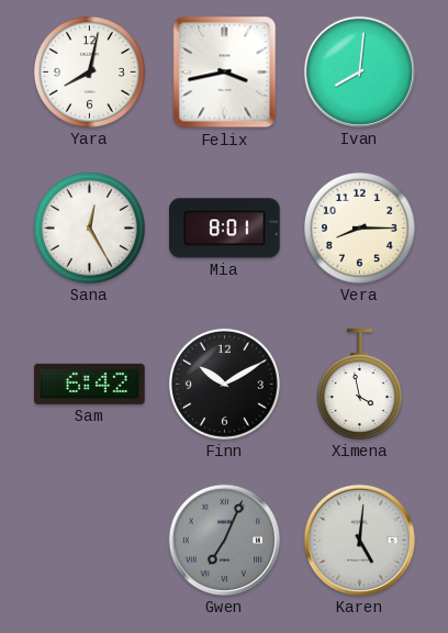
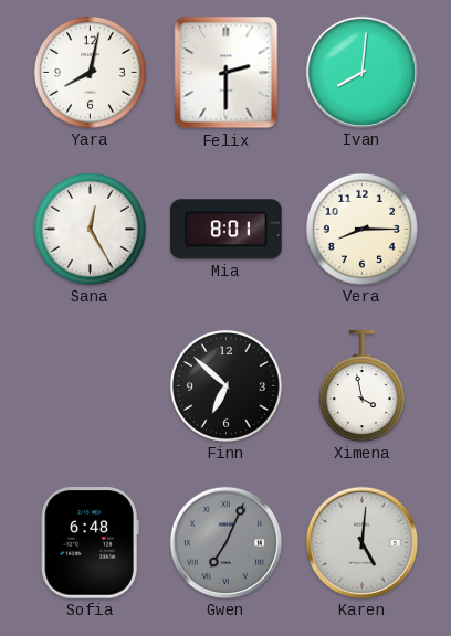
Felix: 3:43 -> 2:30
Sam: 6:42 -> none
Finn: 10:10 -> 6:52
Sofia: none -> 6:48
